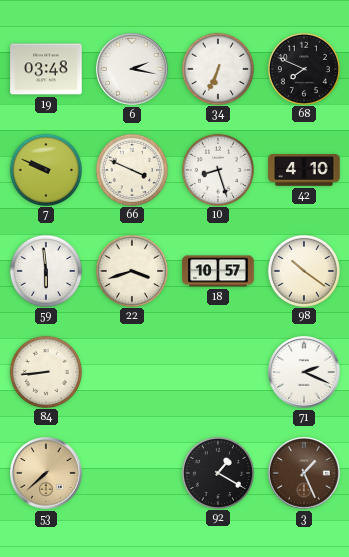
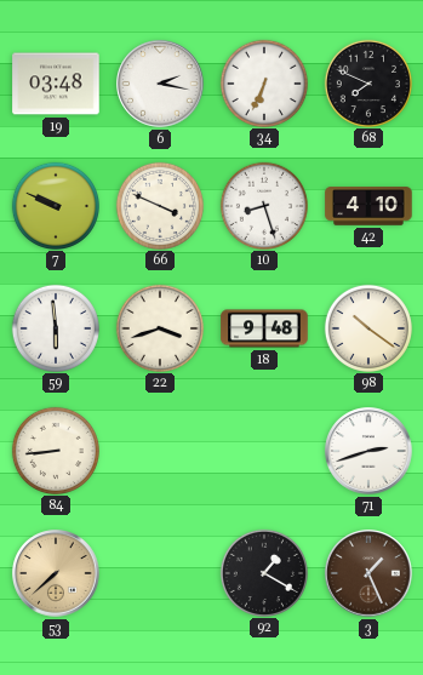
18: 10:57 -> 9:48
71: 2:19 -> 2:42
